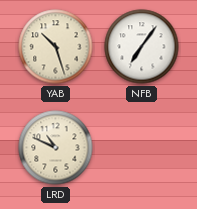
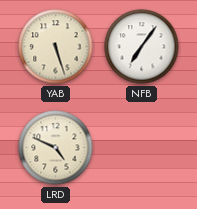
YAB: 10:27 -> 5:27
LRD: 10:49 -> 4:49
